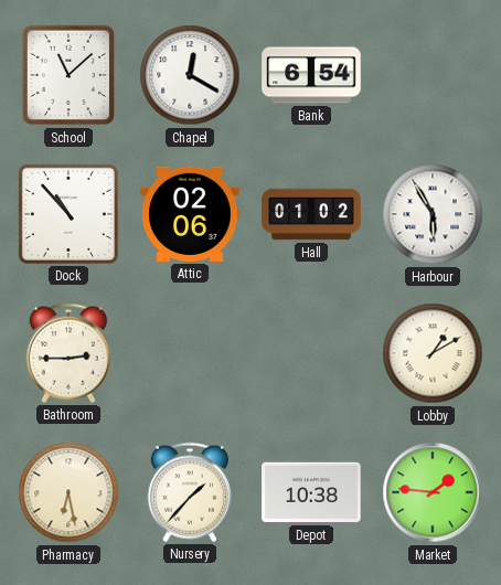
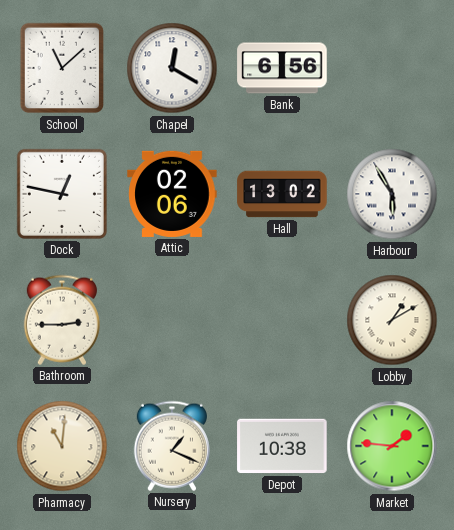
Bank: 6:54 -> 6:56
Dock: 10:53 -> 12:47
Hall: 01:02 -> 13:02
Pharmacy: 6:28 -> 11:01
Nursery: 1:37 -> 1:19
